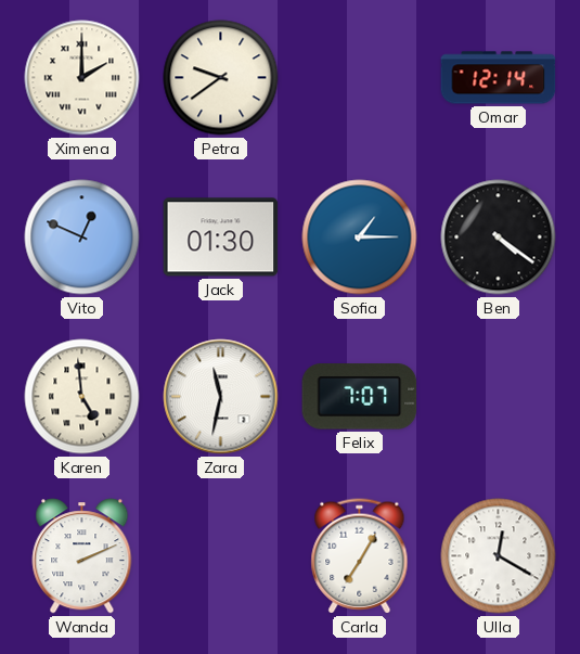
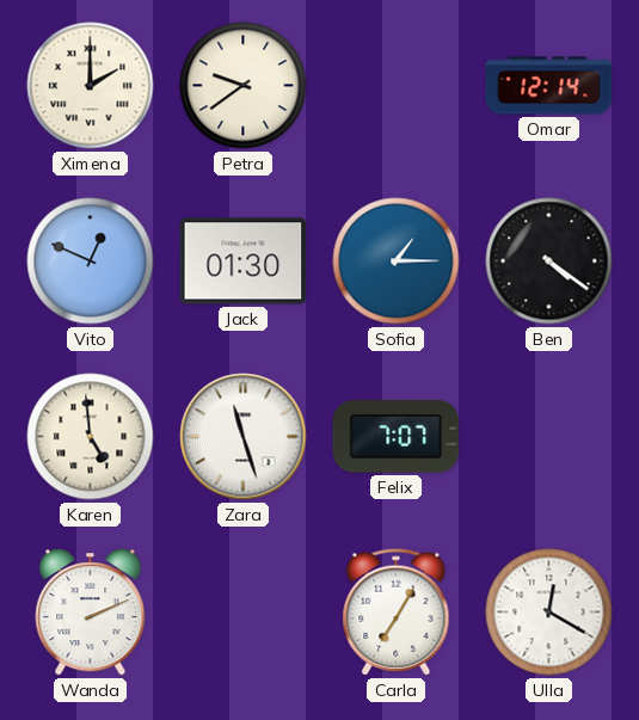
Zara: 11:32 -> 11:27
